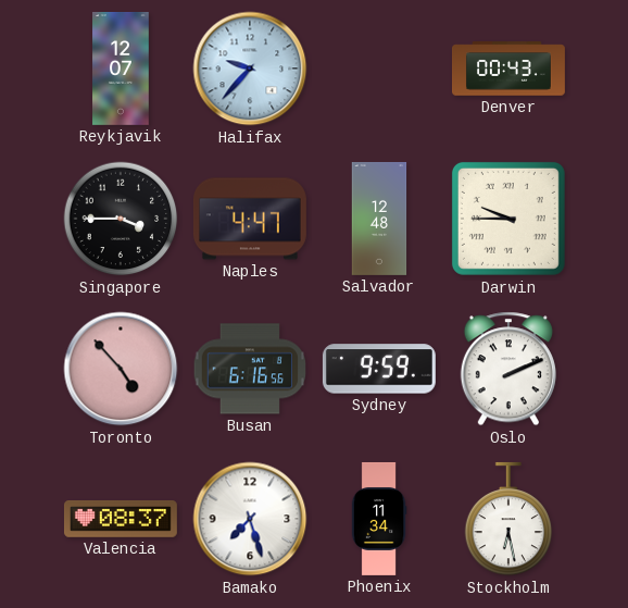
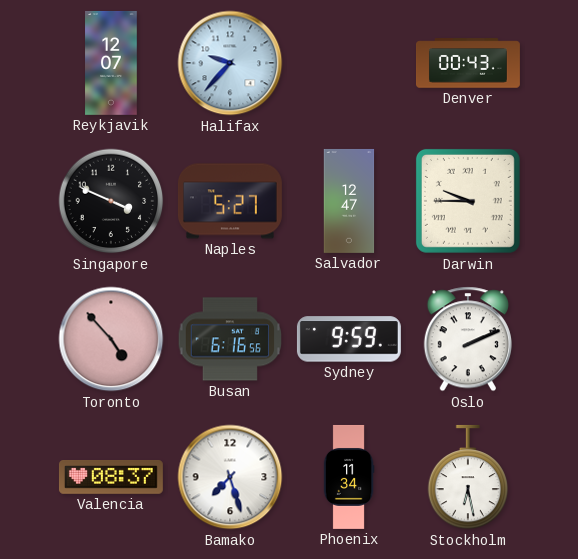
Singapore: 3:45 -> 3:49
Naples: 4:47 -> 5:27
Salvador: 12:48 -> 12:47
